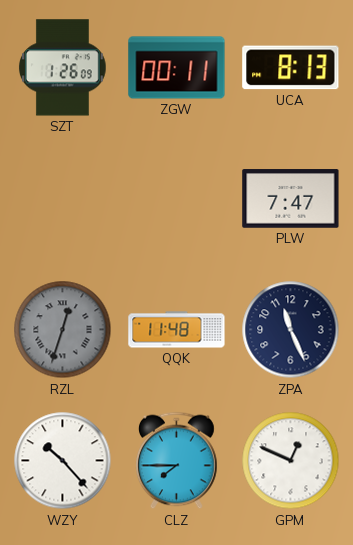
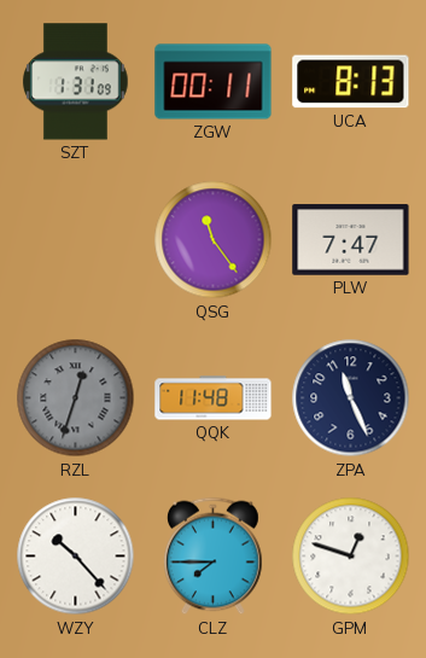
SZT: 1:26 -> 1:31
QSG: none -> 11:24
GPM: 12:49 -> 12:48
